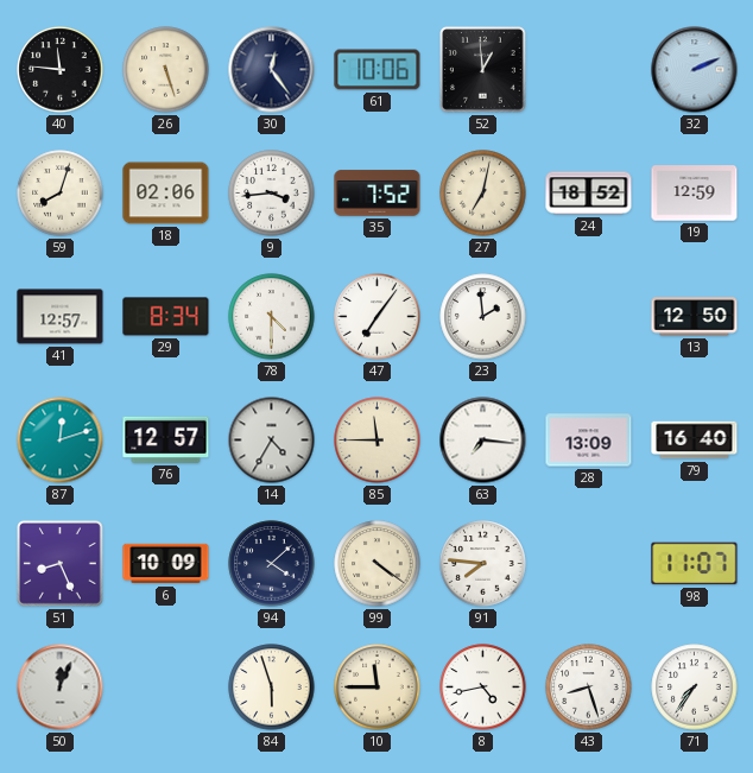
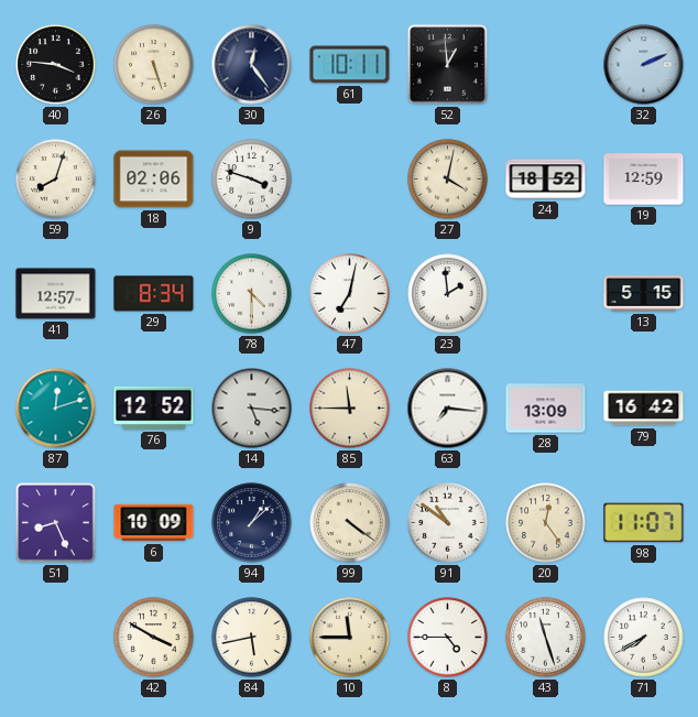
40: 11:46 -> 3:46
61: 10:06 -> 10:11
9: 3:44 -> 3:48
35: 7:52 -> none
27: 7:02 -> 4:02
47: 7:06 -> 7:02
13: 12:50 -> 5:15
76: 12:57 -> 12:52
14: 4:35 -> 5:16
79: 16:40 -> 16:42
94: 4:08 -> 1:08
91: 7:46 -> 10:51
20: none -> 12:24
50: 12:04 -> none
42: none -> 3:50
84: 5:57 -> 5:43
8: 4:43 -> 4:45
43: 8:27 -> 11:27
71: 7:36 -> 7:40
